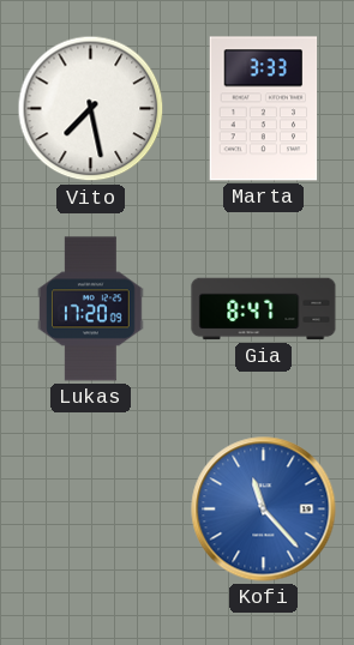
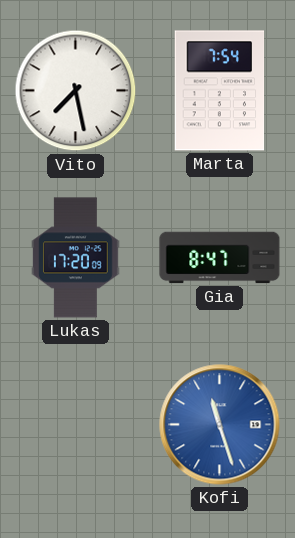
Marta: 3:33 -> 7:54
Kofi: 11:23 -> 11:27
